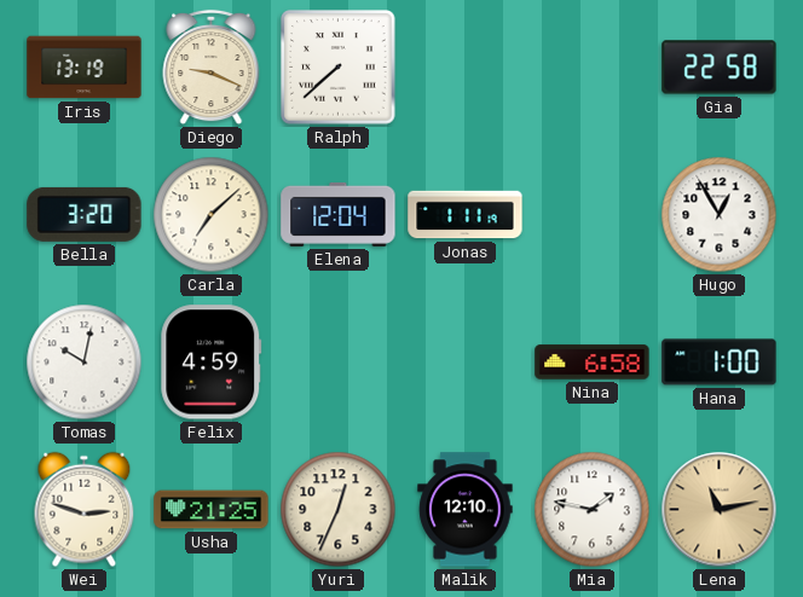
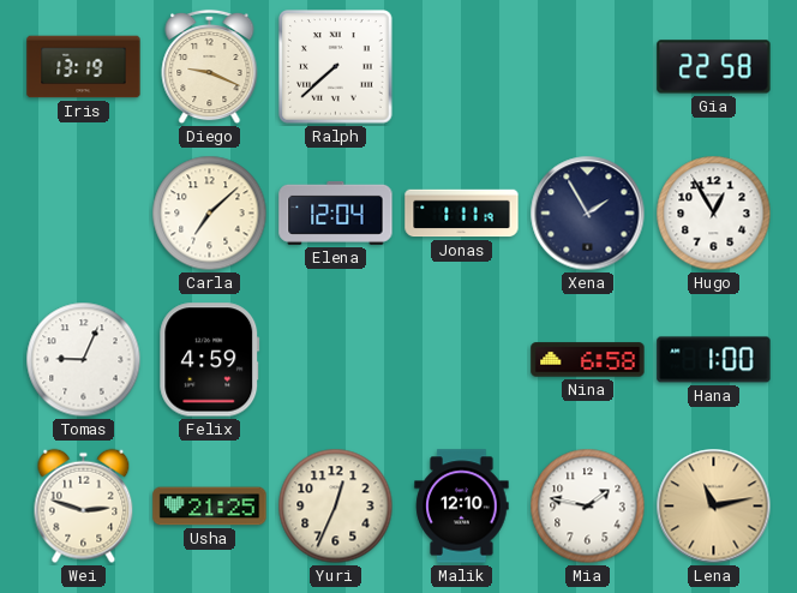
Bella: 3:20 -> none
Xena: none -> 1:55
Tomas: 10:02 -> 9:04
